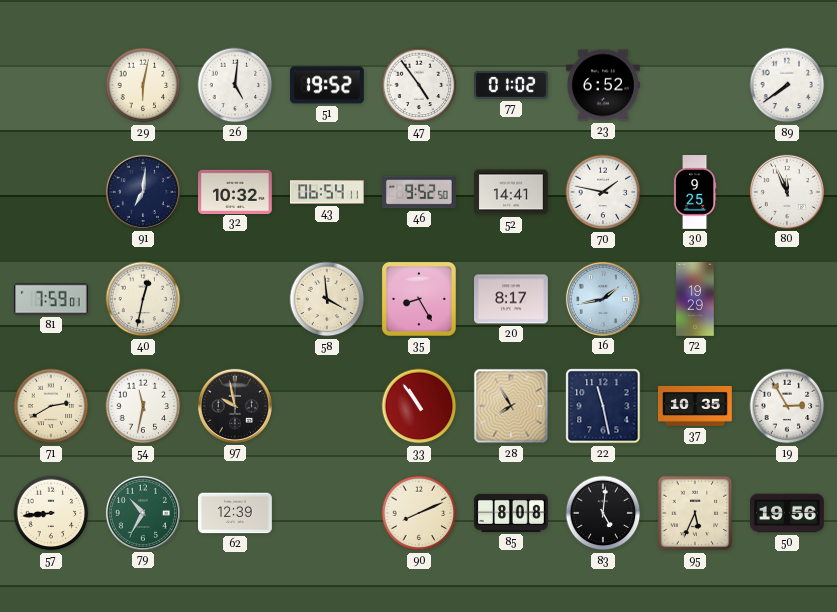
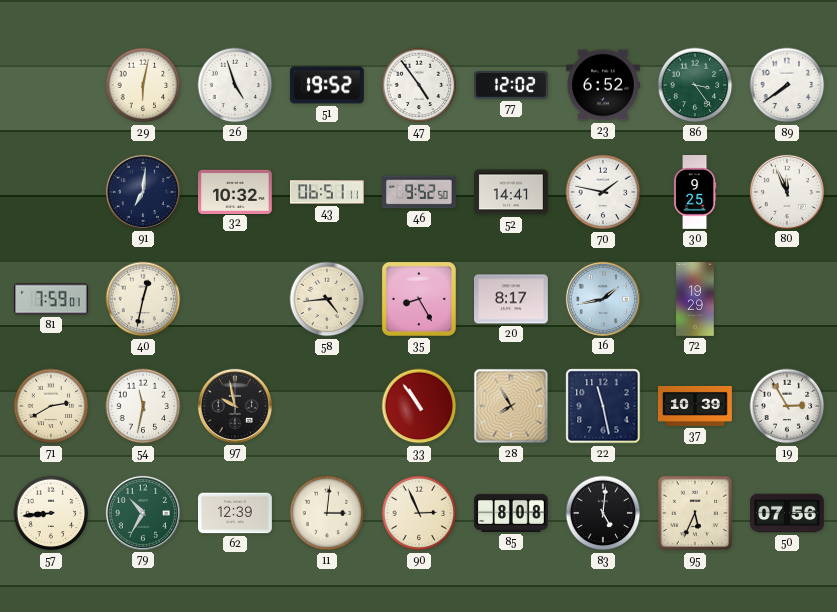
26: 5:01 -> 4:57
77: 01:02 -> 12:02
86: none -> 3:24
43: 06:54 -> 06:51
58: 3:59 -> 4:44
37: 10:35 -> 10:39
11: none -> 3:01
90: 8:11 -> 2:56
50: 19:56 -> 07:56
